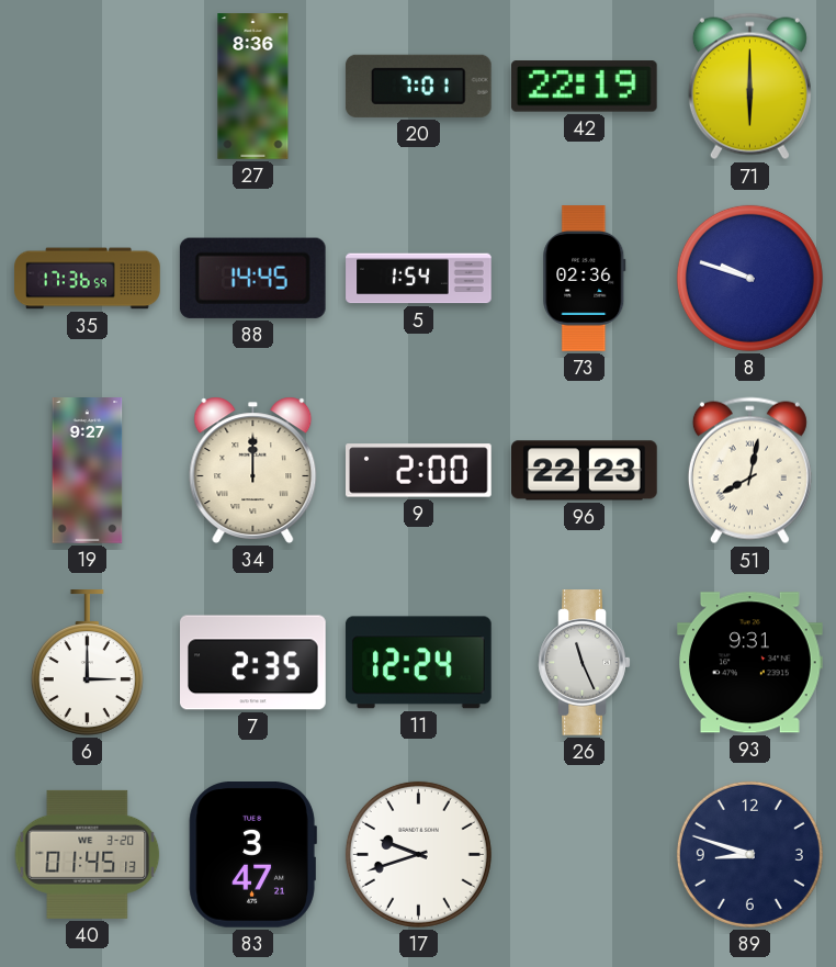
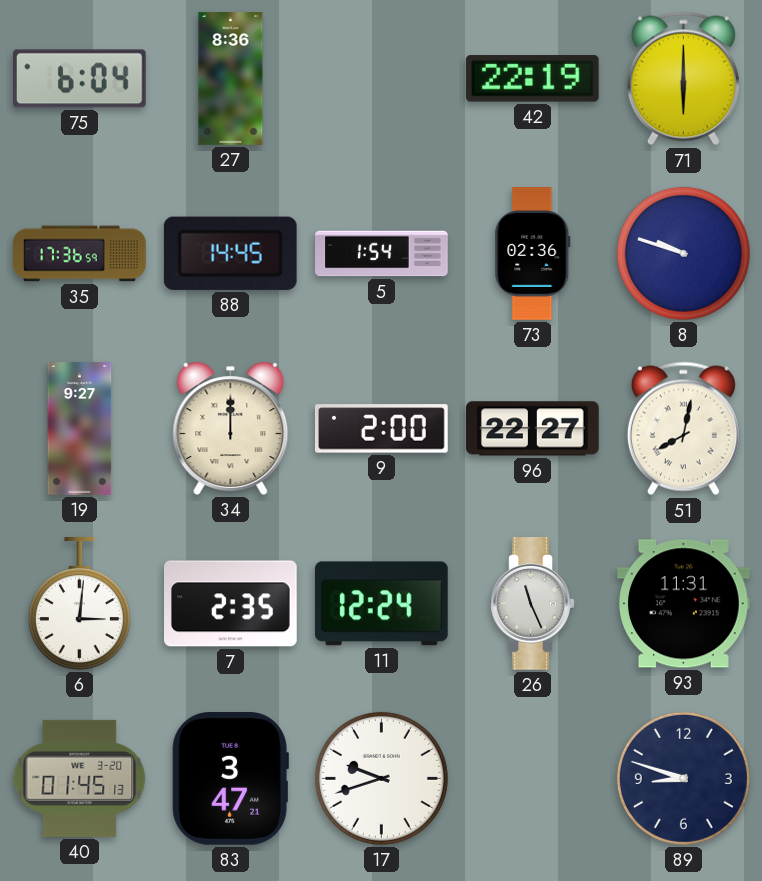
75: none -> 6:04
20: 7:01 -> none
96: 22:23 -> 22:27
6: 3:00 -> 3:01
93: 9:31 -> 11:31
